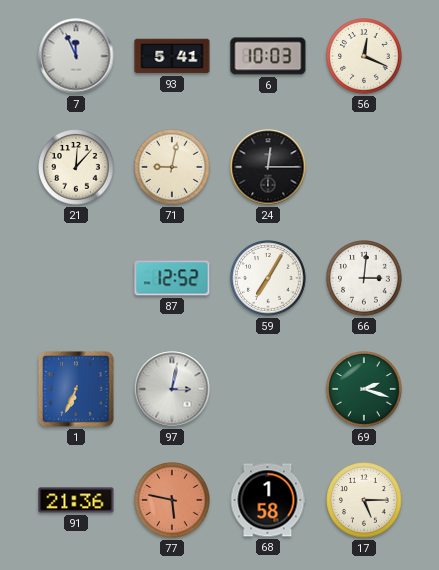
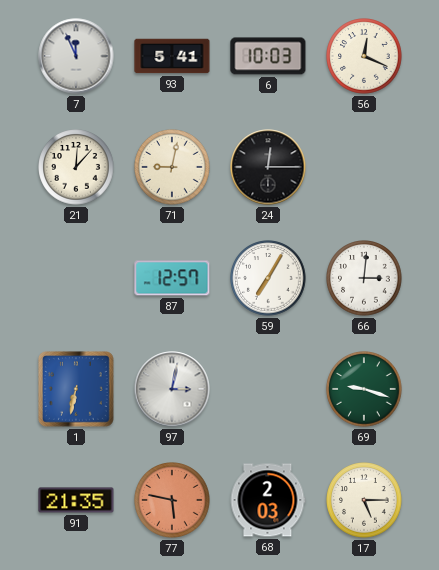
87: 12:52 -> 12:57
1: 6:34 -> 6:32
69: 2:18 -> 9:18
91: 21:36 -> 21:35
68: 1:58 -> 2:03
